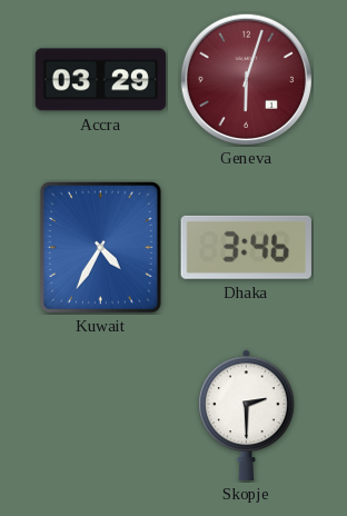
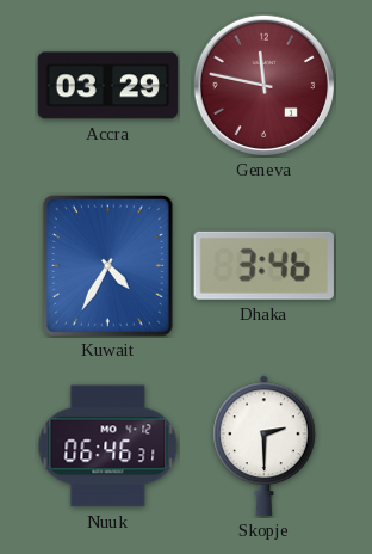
Geneva: 6:03 -> 11:47
Nuuk: none -> 06:46
